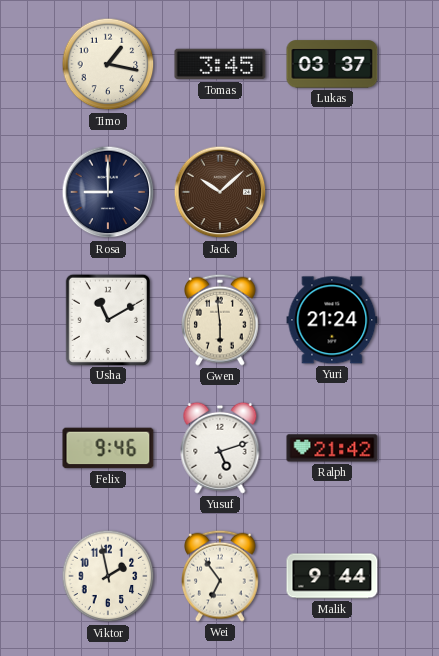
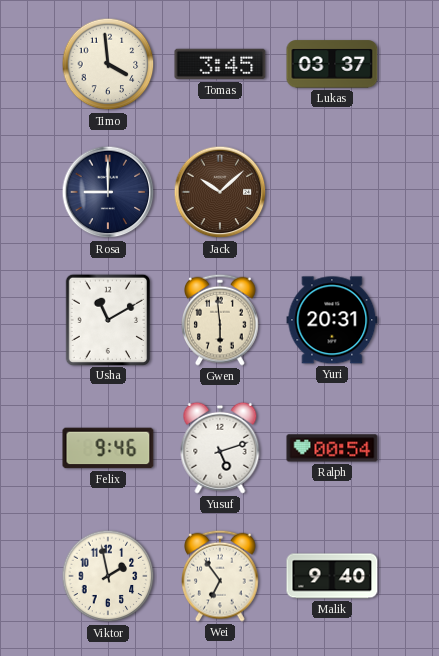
Timo: 1:17 -> 3:59
Yuri: 21:24 -> 20:31
Ralph: 21:42 -> 00:54
Malik: 9:44 -> 9:40
